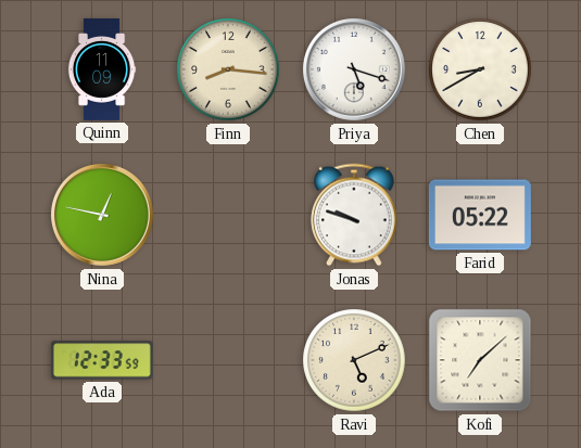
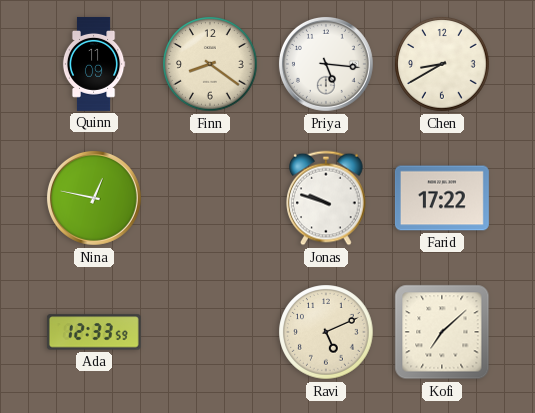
Finn: 8:16 -> 8:21
Priya: 5:18 -> 5:16
Farid: 05:22 -> 17:22
